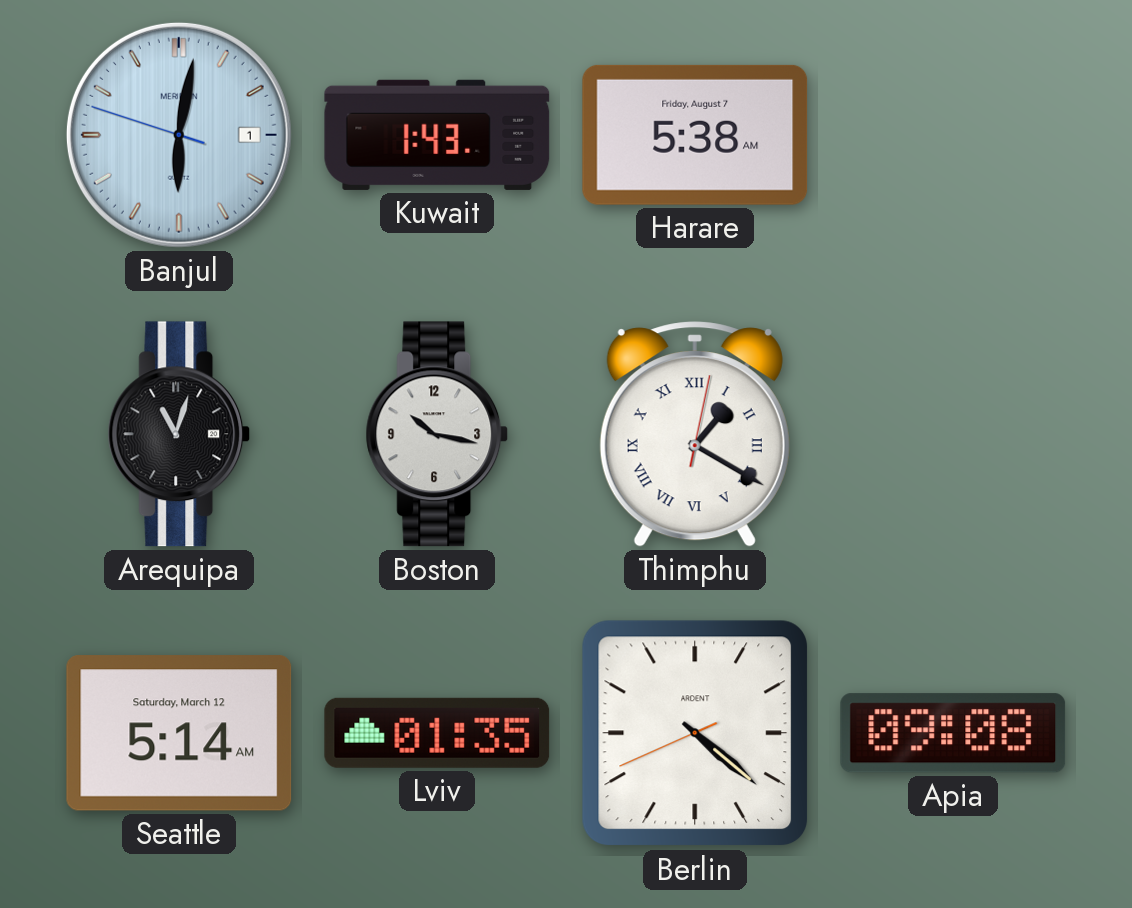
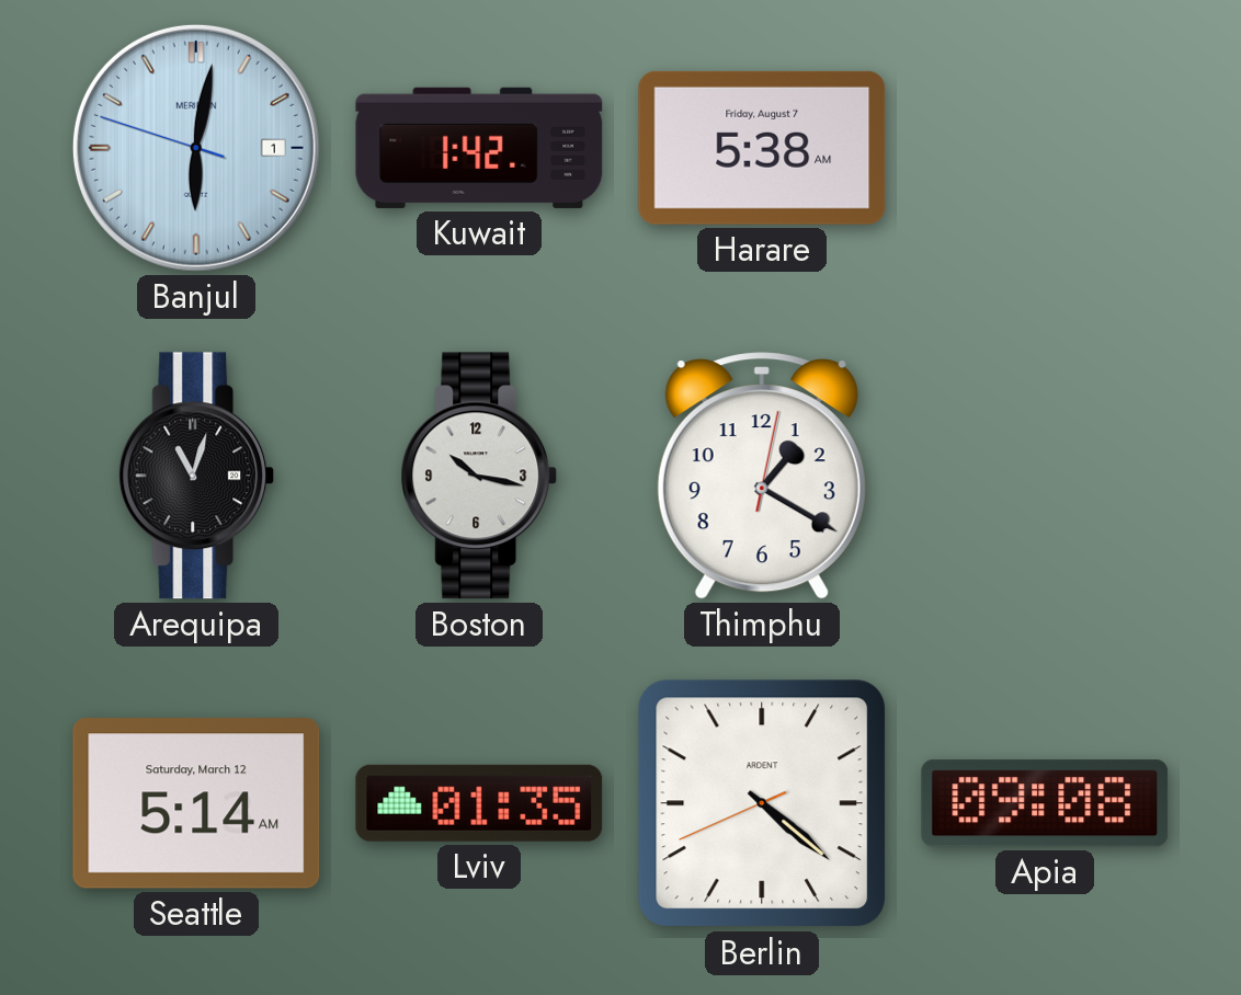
Kuwait: 1:43 -> 1:42
Thimphu numerals: Roman -> Arabic
